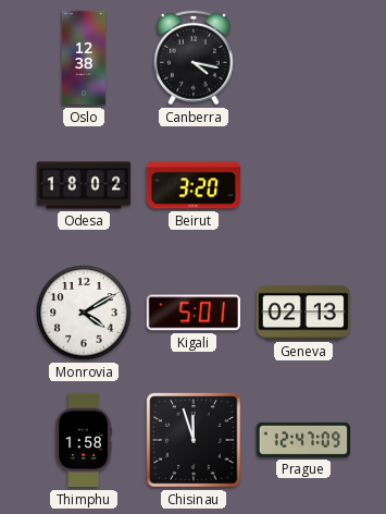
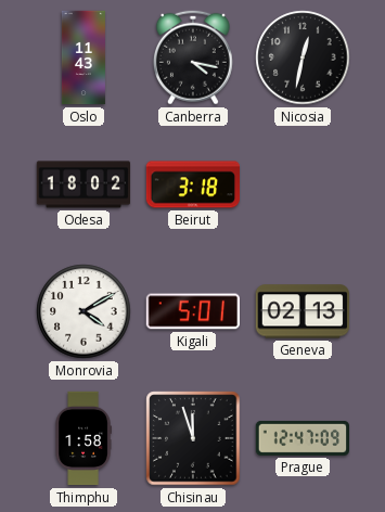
Oslo: 12:38 -> 11:43
Nicosia: none -> 12:32
Beirut: 3:20 -> 3:18
